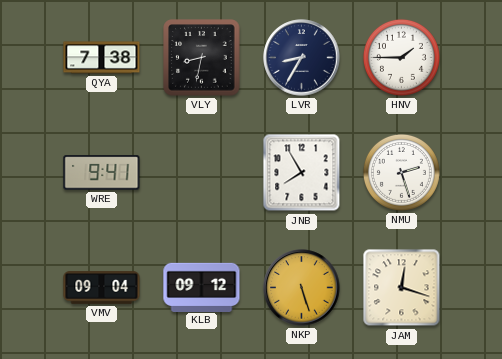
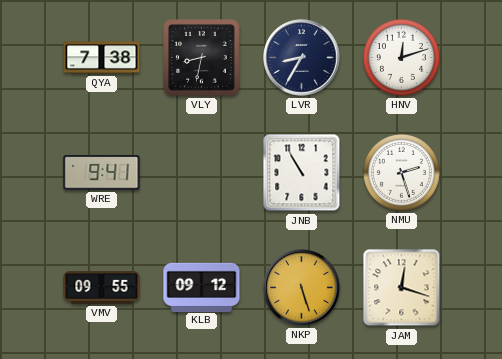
HNV: 1:45 -> 12:12
JNB: 7:55 -> 10:55
VMV: 09:04 -> 09:55
